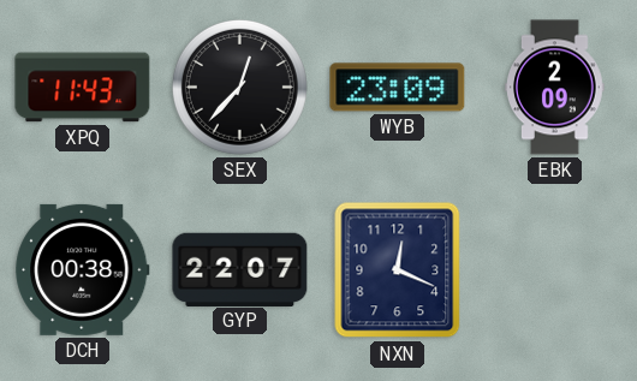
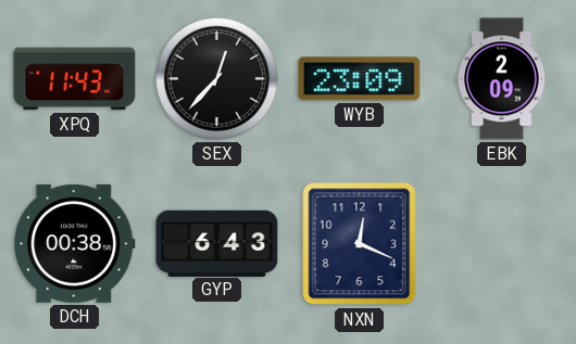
GYP: 22:07 -> 6:43
